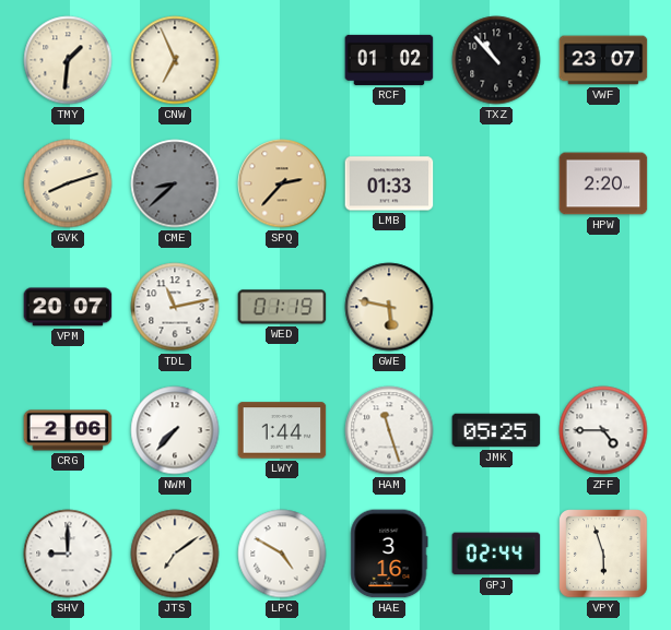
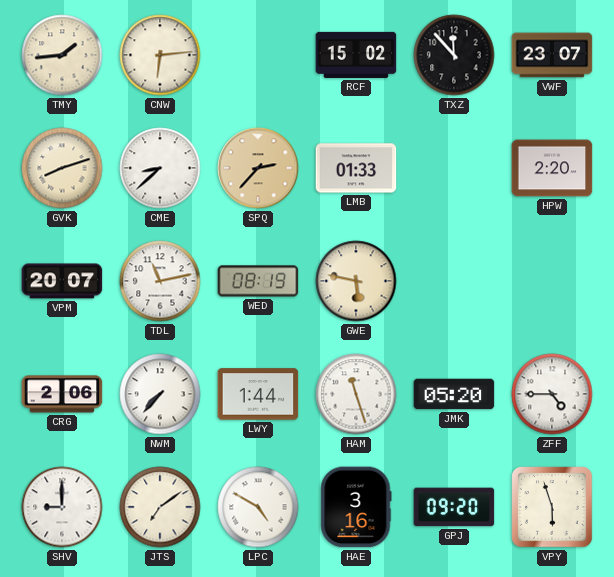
TMY: 1:31 -> 1:44
CNW: 6:56 -> 6:14
RCF: 01:02 -> 15:02
TXZ: 10:53 -> 11:53
CME dial: grey -> white
WED: 01:19 -> 08:19
JMK: 05:25 -> 05:20
GPJ: 02:44 -> 09:20
